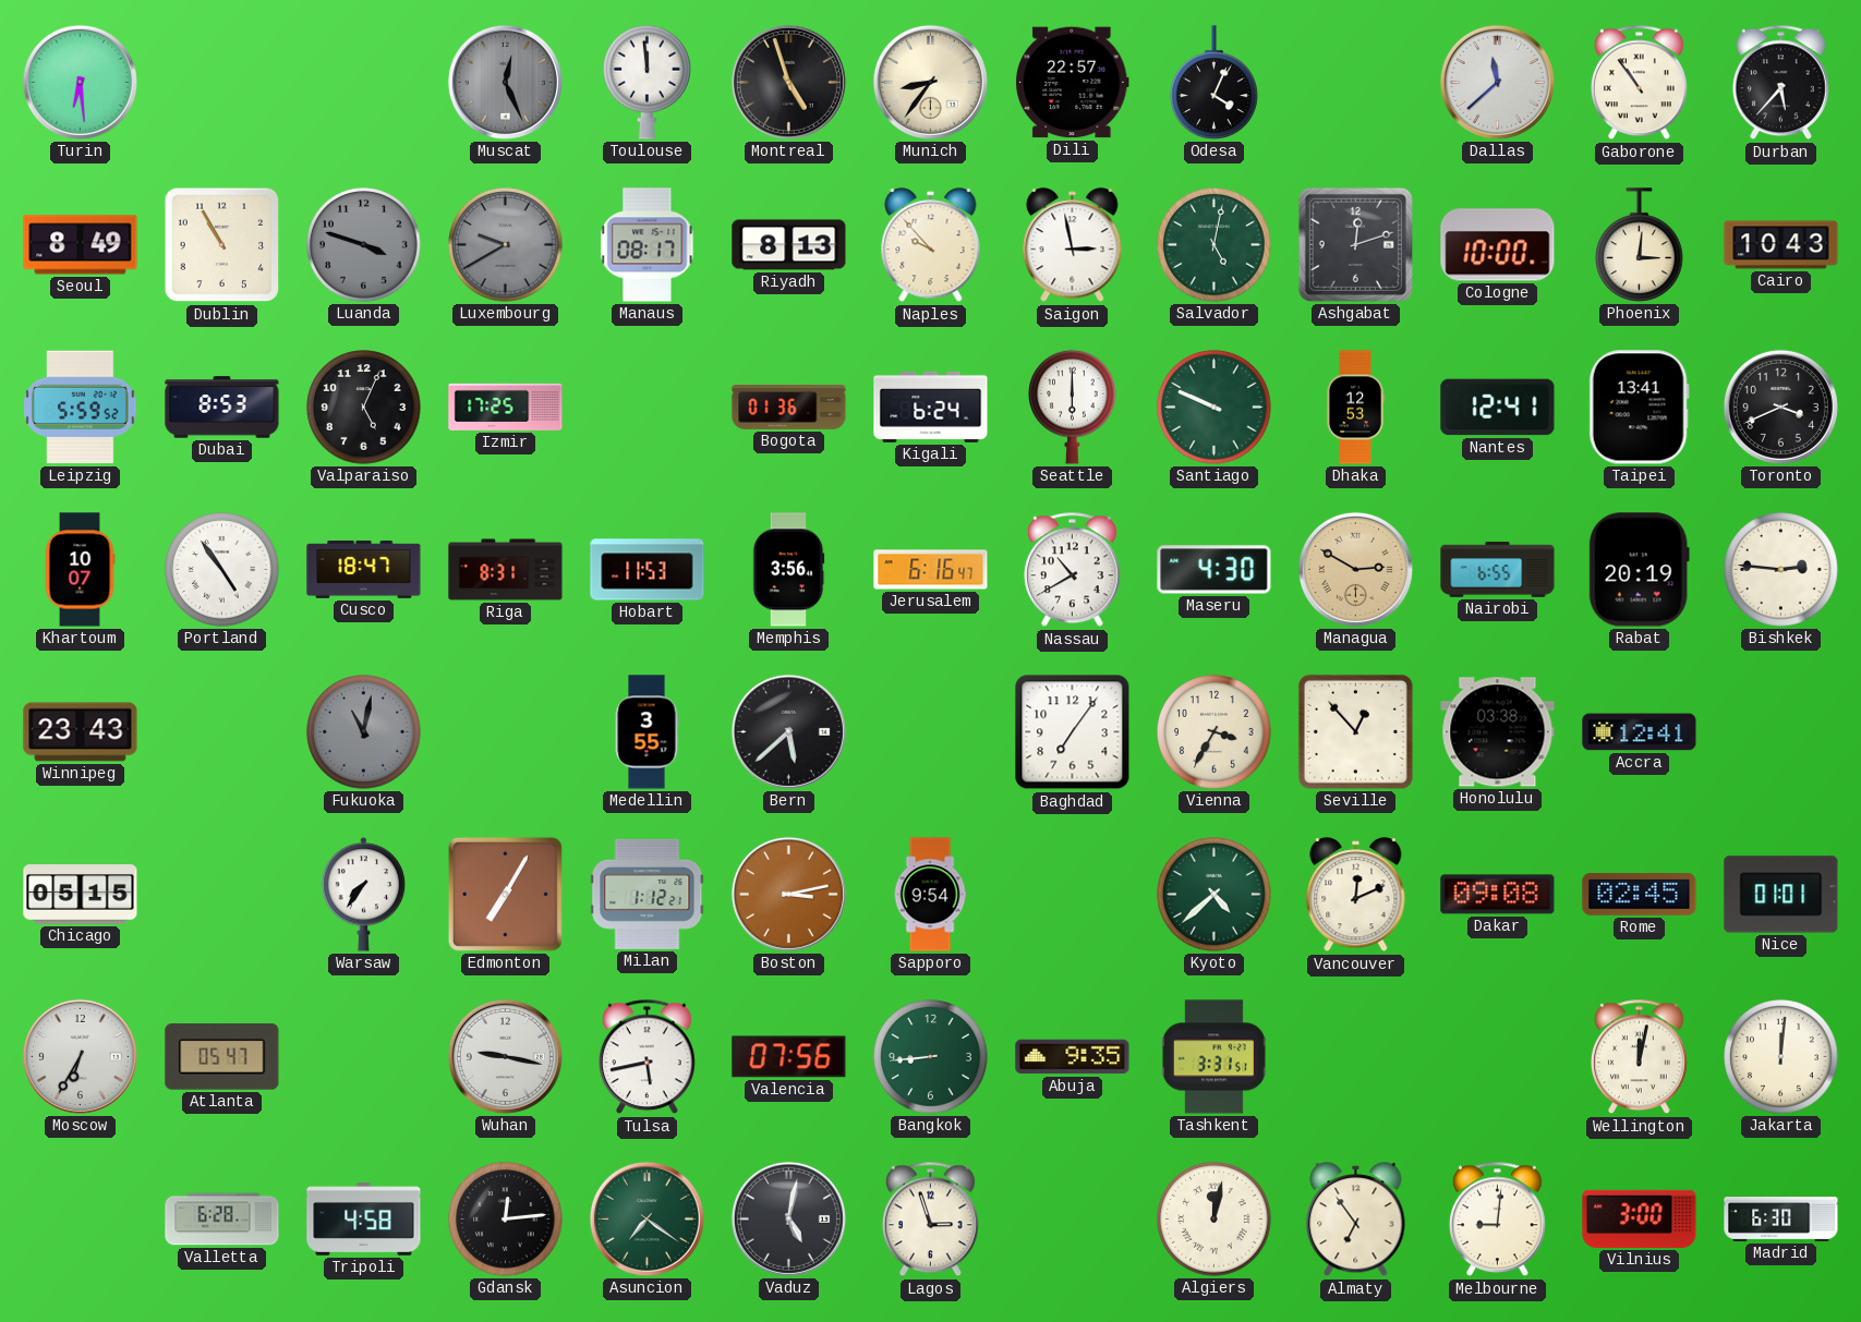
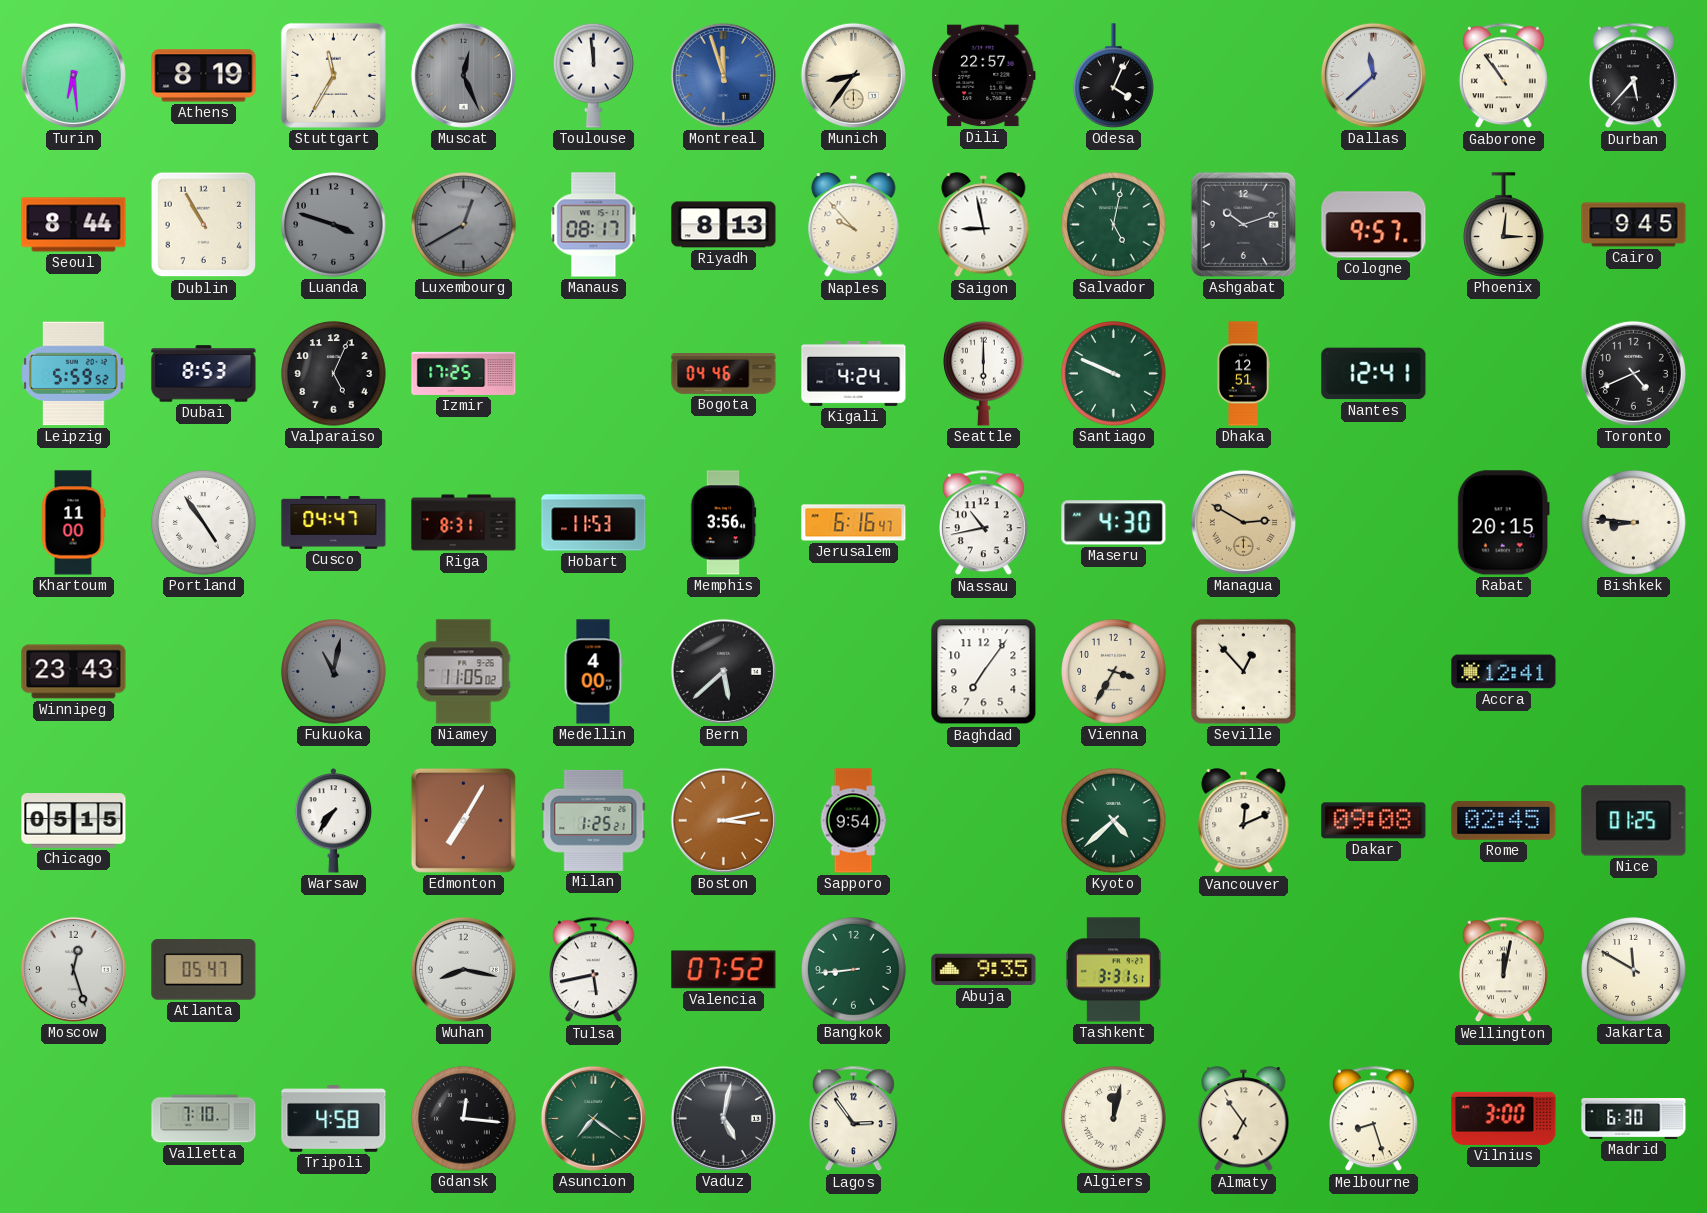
Athens: none -> 8:19
Stuttgart: none -> 11:35
Montreal: 4:57 -> 11:57
Montreal dial: black -> blue
Seoul: 8:49 -> 8:44
Luxembourg: 9:40 -> 12:40
Saigon: 2:58 -> 8:58
Ashgabat: 12:12 -> 10:12
Cologne: 10:00 -> 9:57
Cairo: 10:43 -> 9:45
Bogota: 01:36 -> 04:46
Kigali: 6:24 -> 4:24
Dhaka: 12:53 -> 12:51
Taipei: 13:41 -> none
Toronto: 3:41 -> 4:41
Khartoum: 10:07 -> 11:00
Cusco: 18:47 -> 04:47
Nassau: 10:40 -> 10:43
Nairobi: 6:55 -> none
Rabat: 20:19 -> 20:15
Bishkek: 2:46 -> 8:46
Niamey: none -> 11:05
Medellin: 3:55 -> 4:00
Honolulu: 03:38 -> none
Milan: 1:12 -> 1:25
Nice: 01:01 -> 01:25
Moscow: 6:35 -> 12:27
Wuhan: 9:17 -> 8:17
Valencia: 07:56 -> 07:52
Jakarta: 12:01 -> 11:50
Valletta: 6:28 -> 7:10
Gdansk: 12:14 -> 12:16
Lagos: 2:57 -> 2:54
Melbourne: 9:01 -> 8:27
